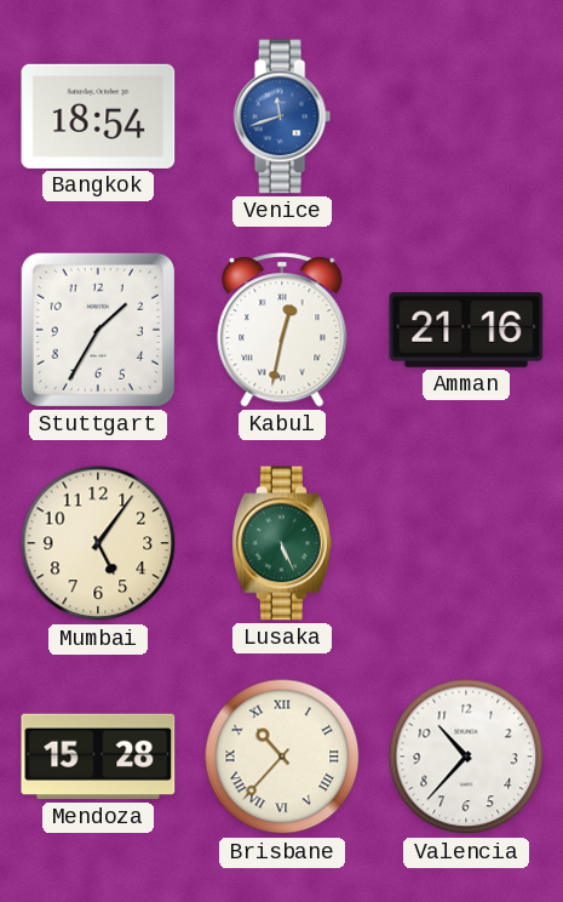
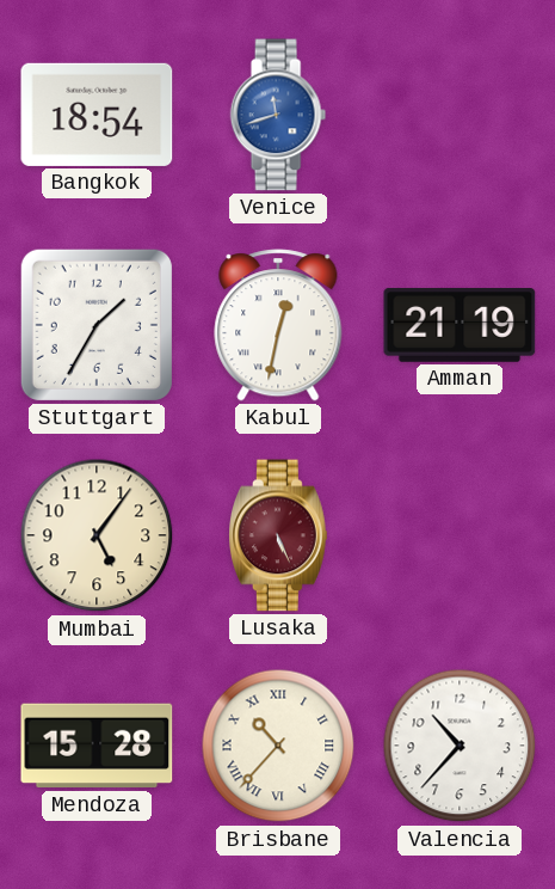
Amman: 21:16 -> 21:19
Lusaka dial: green -> burgundy
